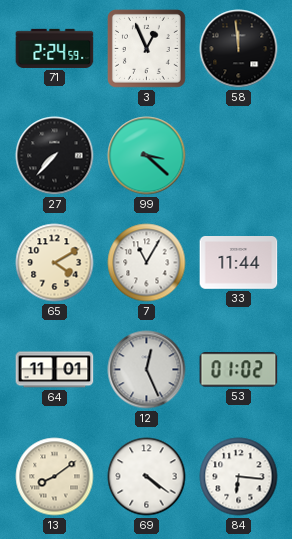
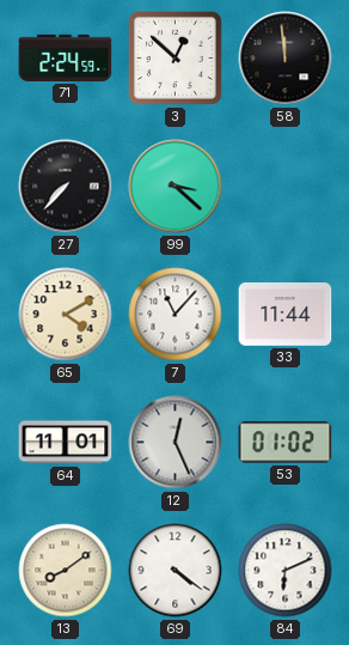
3: 12:56 -> 12:52
7: 11:05 -> 11:07
84: 6:16 -> 6:11
